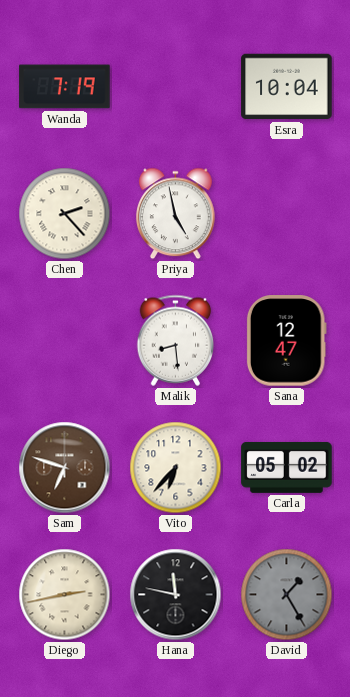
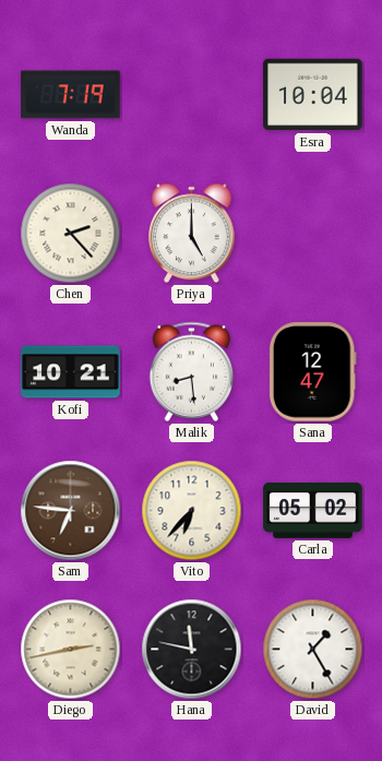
Priya: 4:58 -> 5:00
Kofi: none -> 10:21
Sam: 6:48 -> 6:46
David dial: grey -> white
